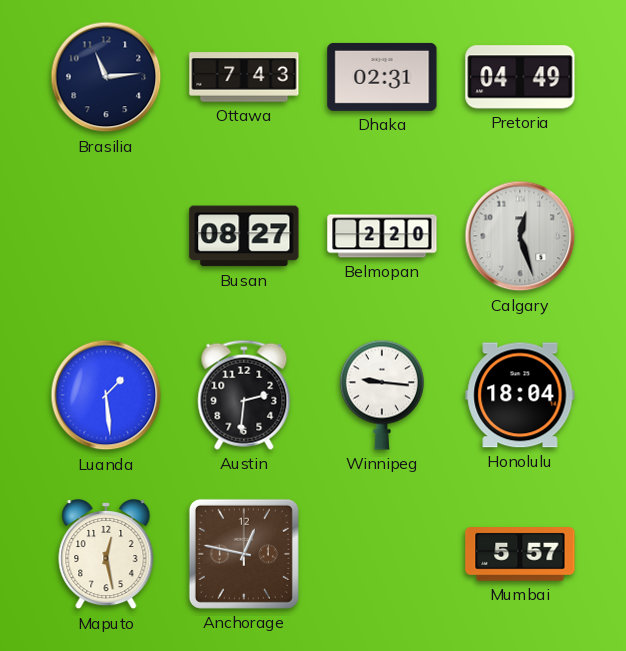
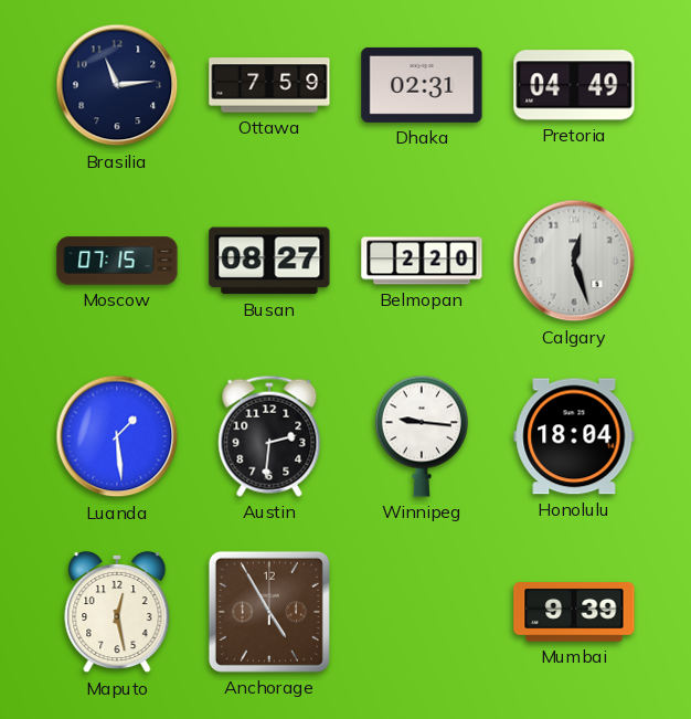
Ottawa: 7:43 -> 7:59
Moscow: none -> 07:15
Anchorage: 12:47 -> 4:55
Mumbai: 5:57 -> 9:39
